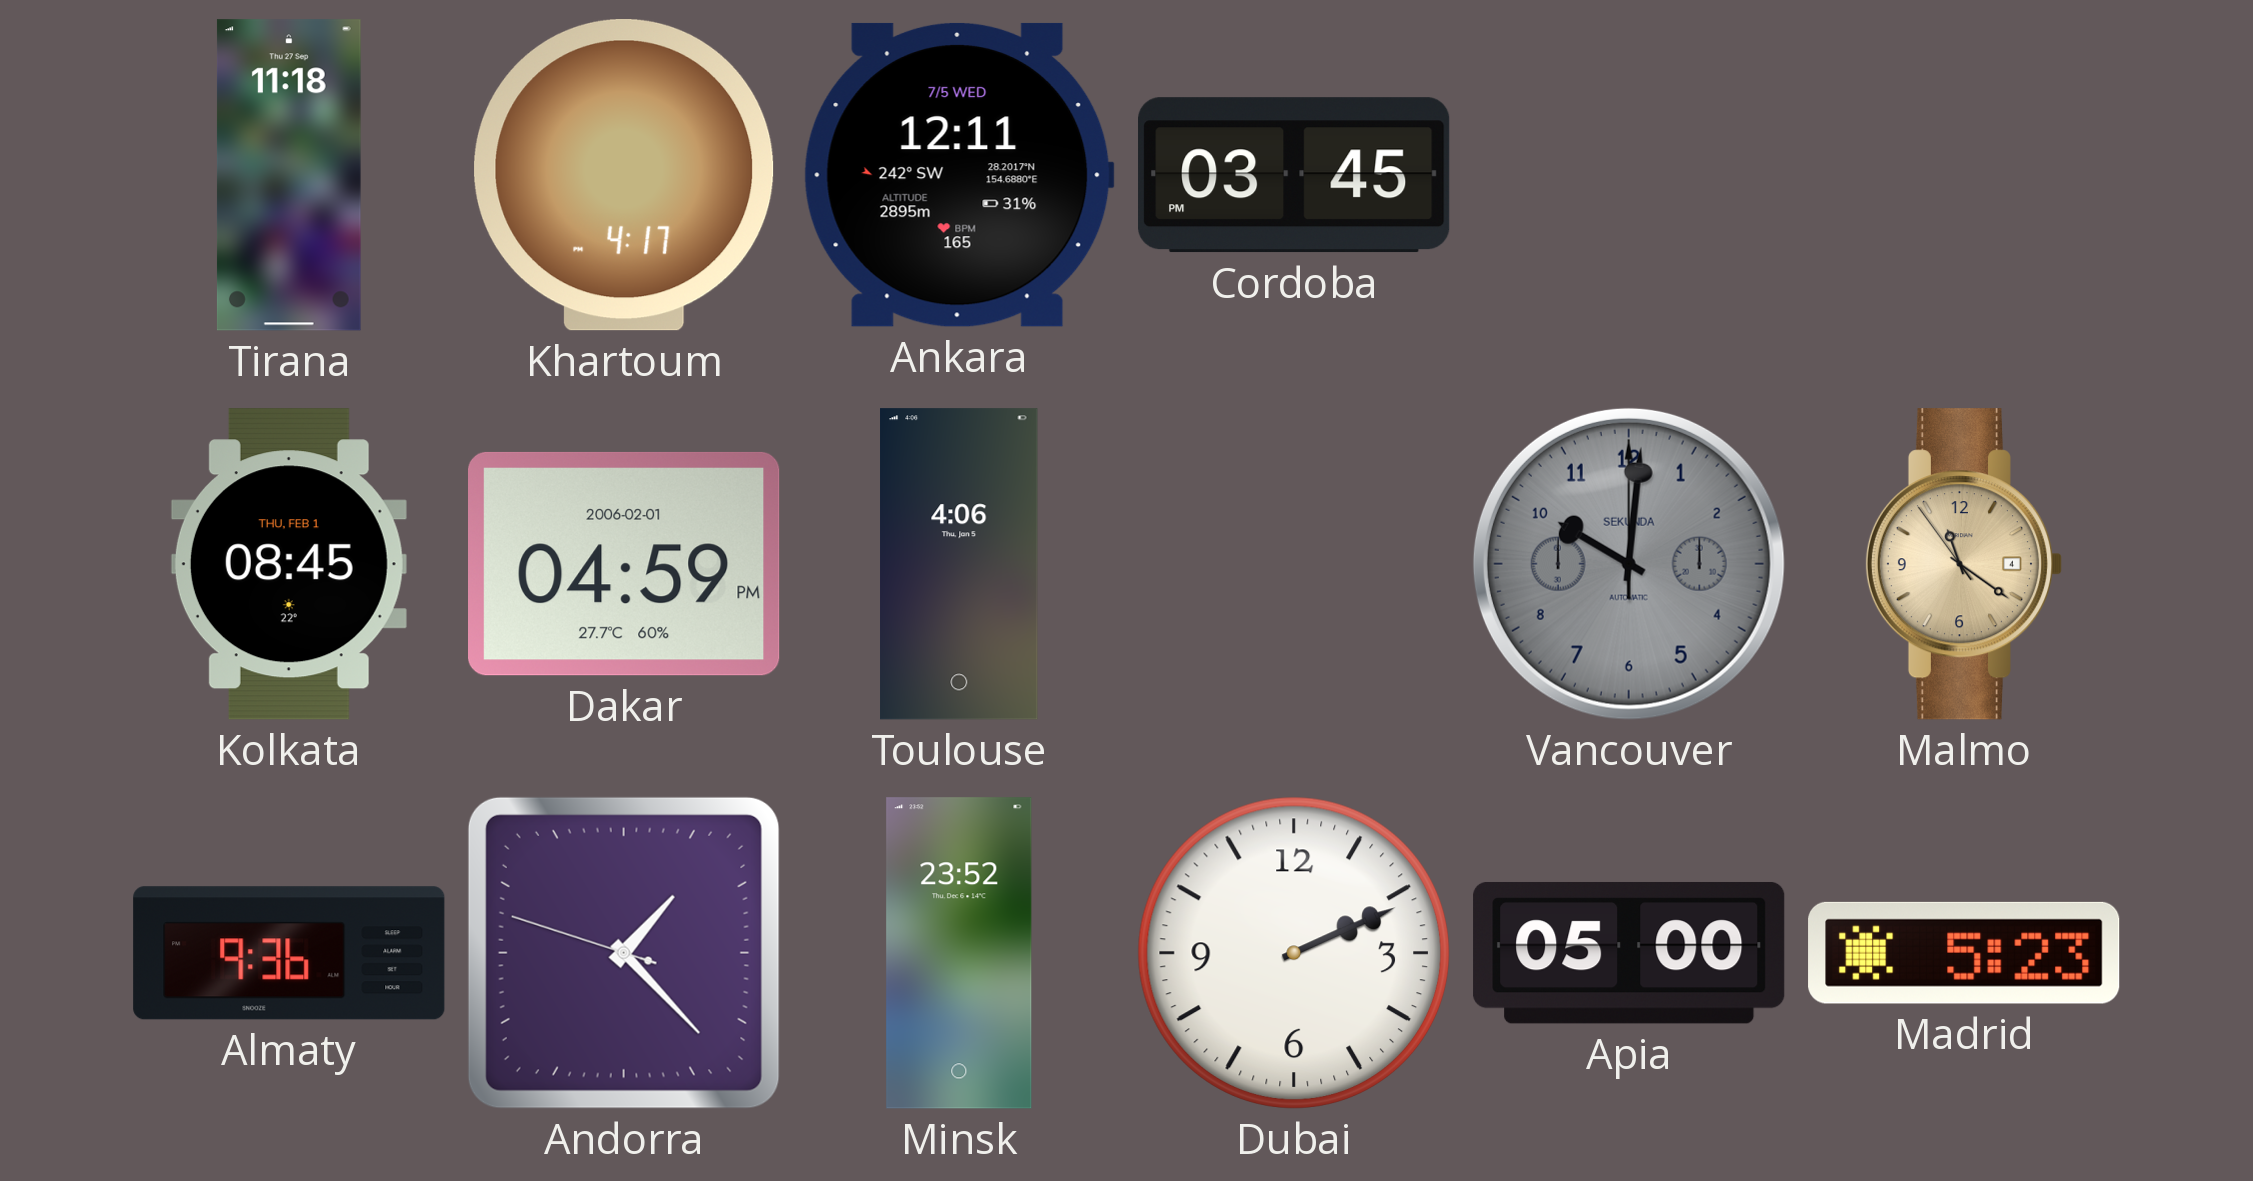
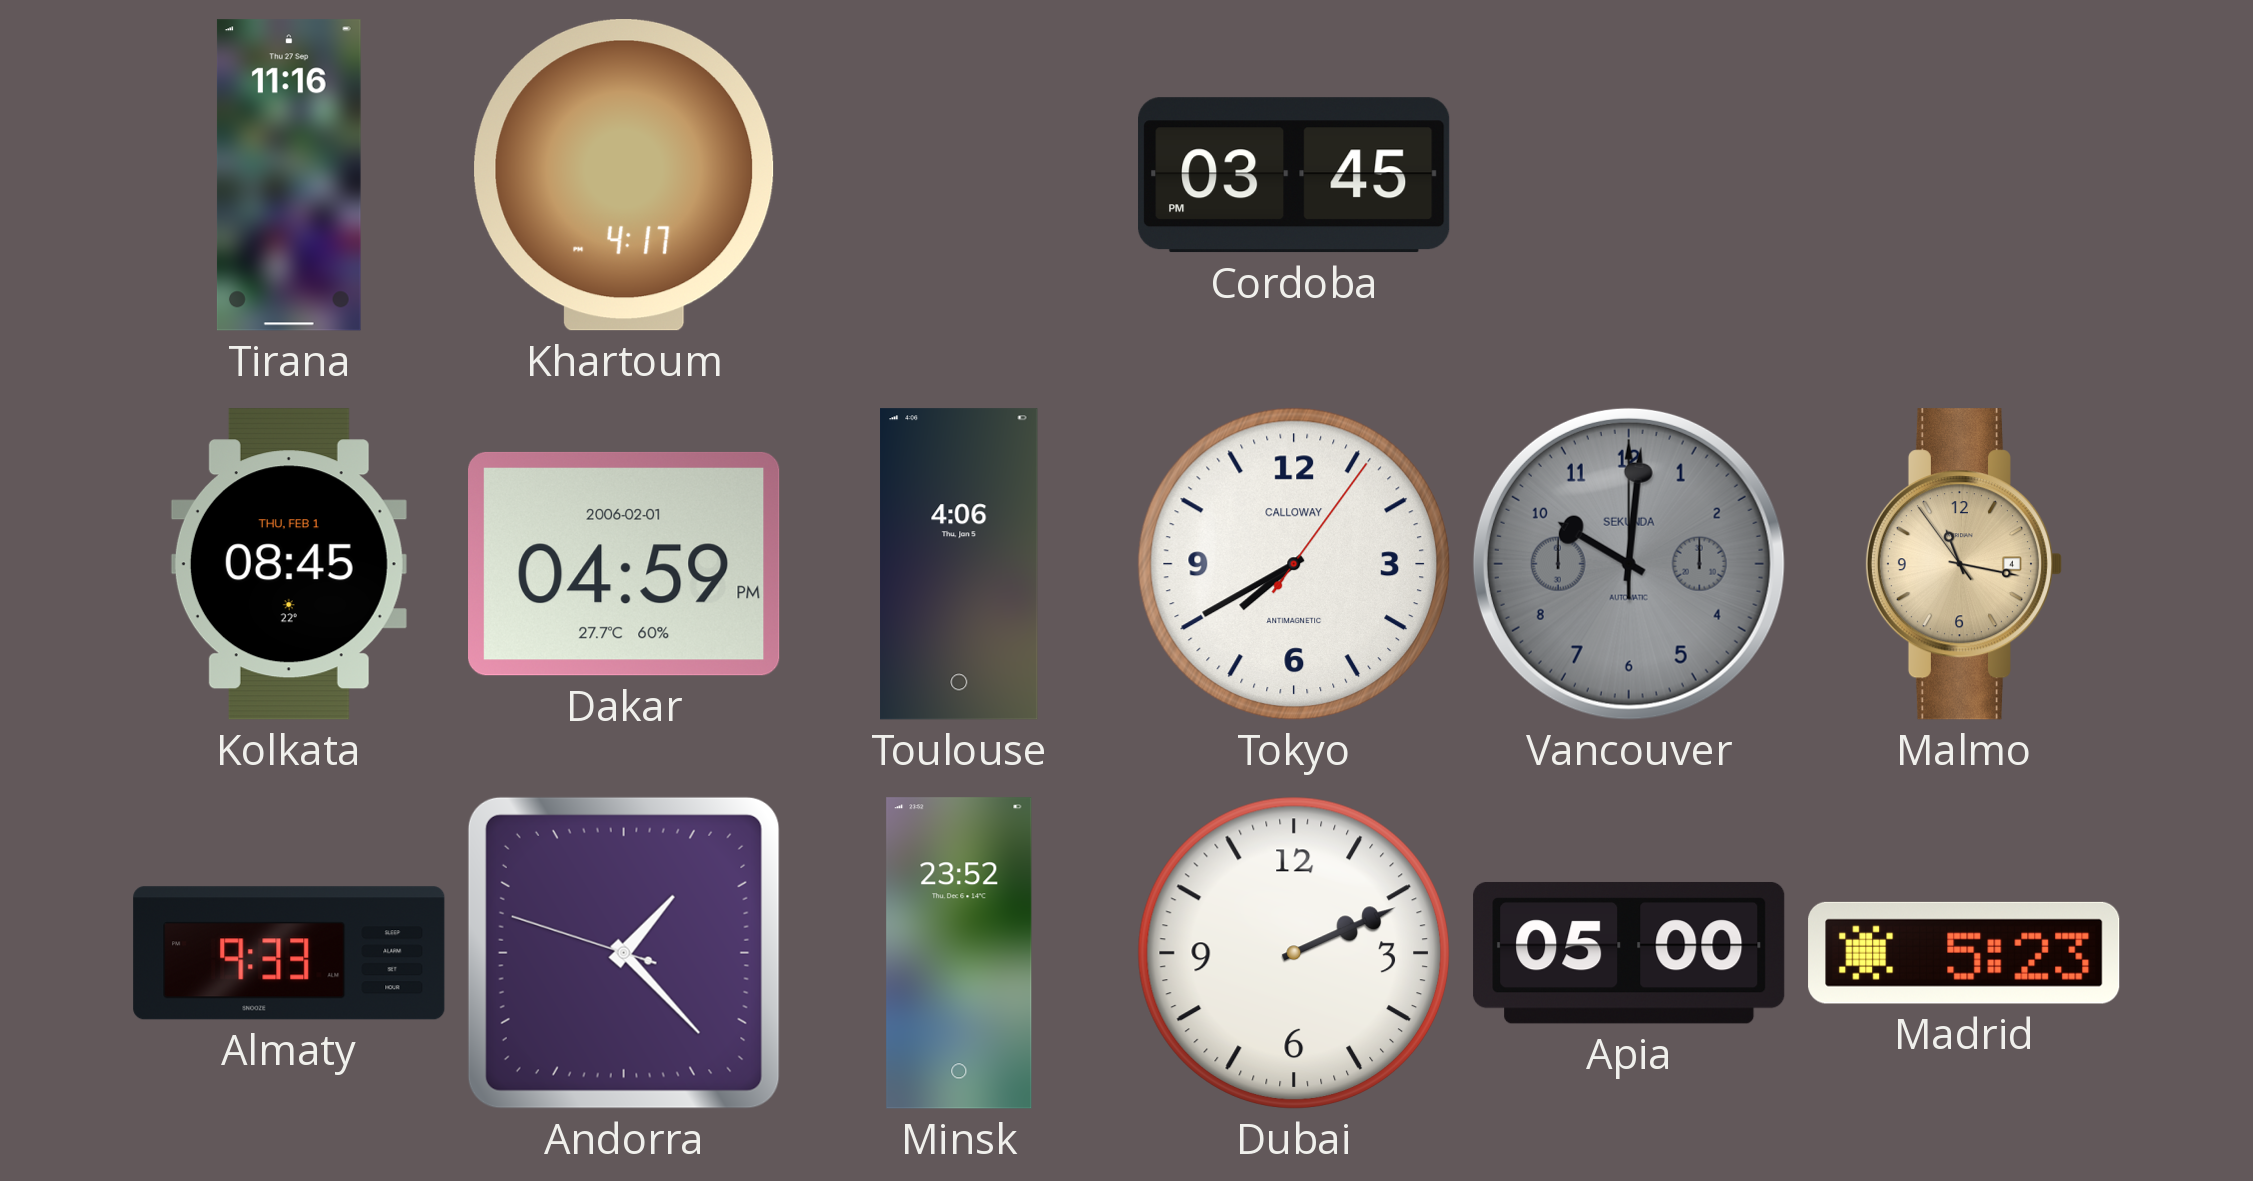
Tirana: 11:18 -> 11:16
Ankara: 12:11 -> none
Tokyo: none -> 7:40
Malmo: 11:20 -> 11:16
Almaty: 9:36 -> 9:33
